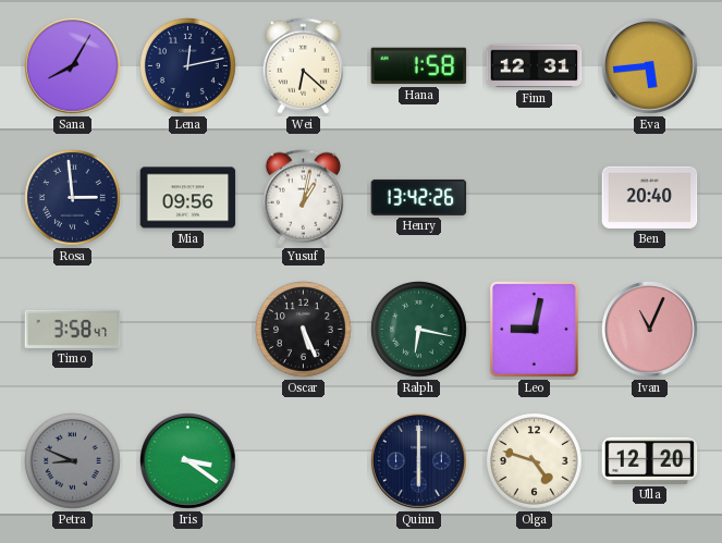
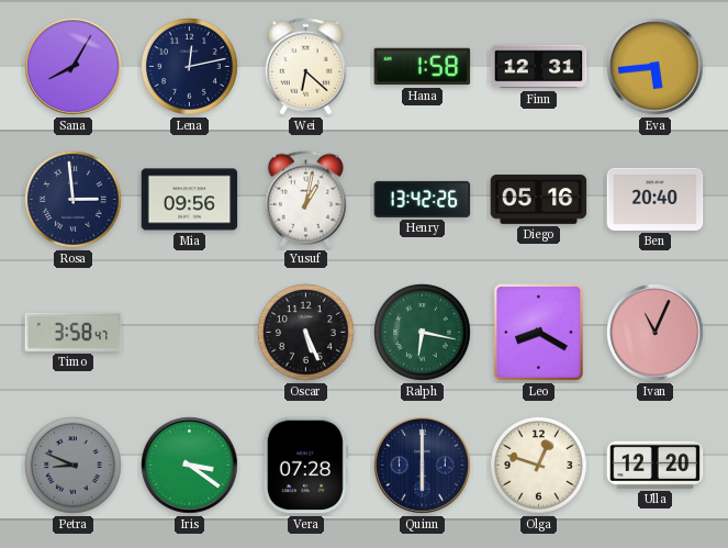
Diego: none -> 05:16
Leo: 9:02 -> 8:20
Vera: none -> 07:28
Olga: 4:48 -> 12:48
